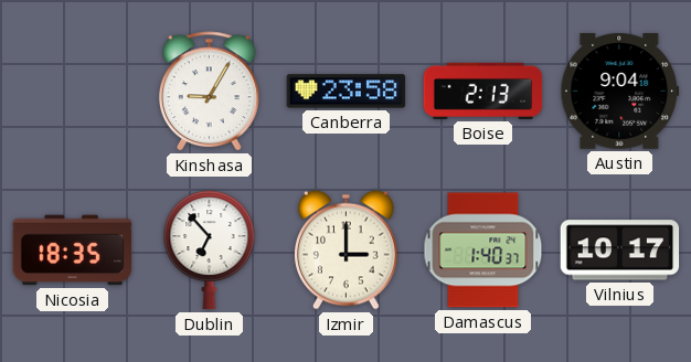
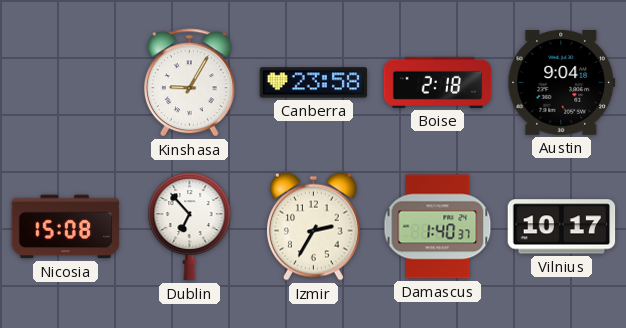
Boise: 2:13 -> 2:18
Nicosia: 18:35 -> 15:08
Izmir: 3:00 -> 2:35
